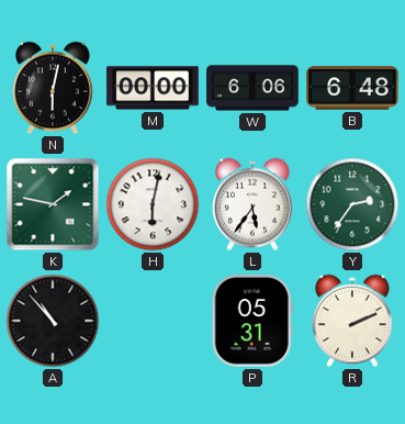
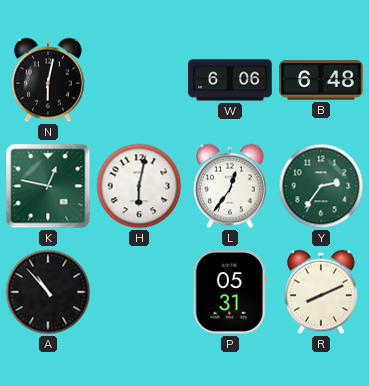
M: 00:00 -> none
K: 1:47 -> 12:47
L: 5:36 -> 12:36
R: 2:11 -> 8:11
